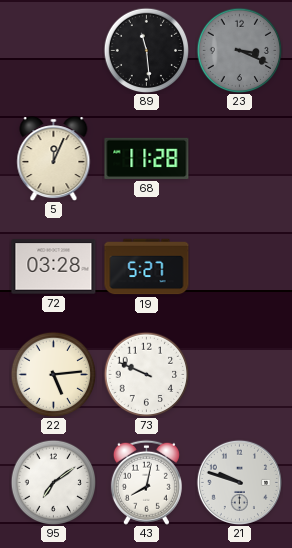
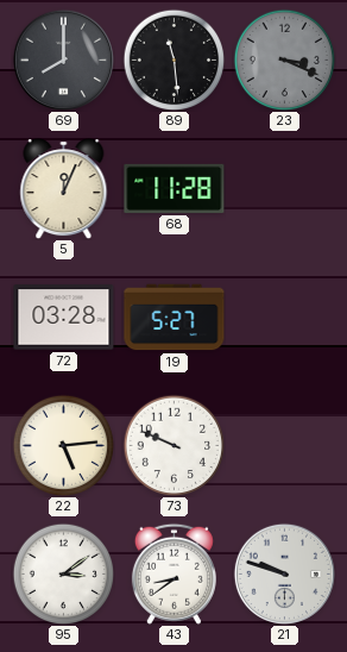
69: none -> 8:00
95: 7:09 -> 3:09
43: 8:02 -> 8:39
